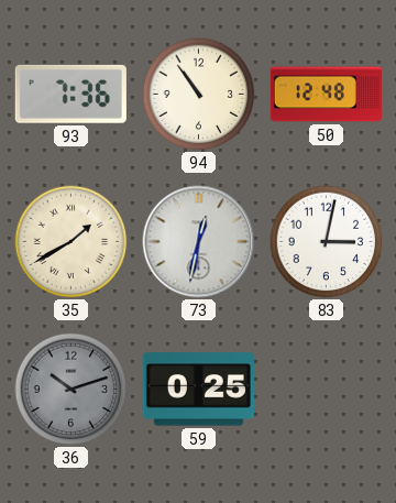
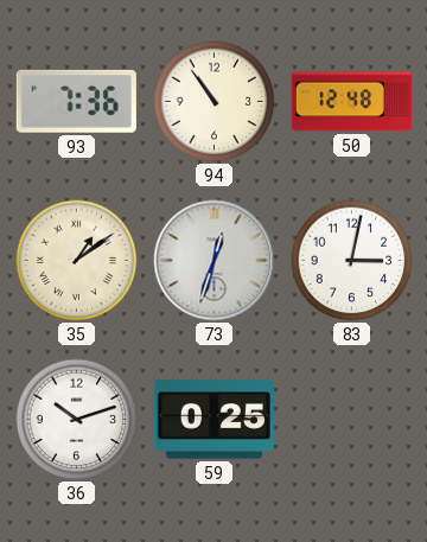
35: 1:40 -> 1:09
73: 12:32 -> 12:33
36 dial: grey -> white
